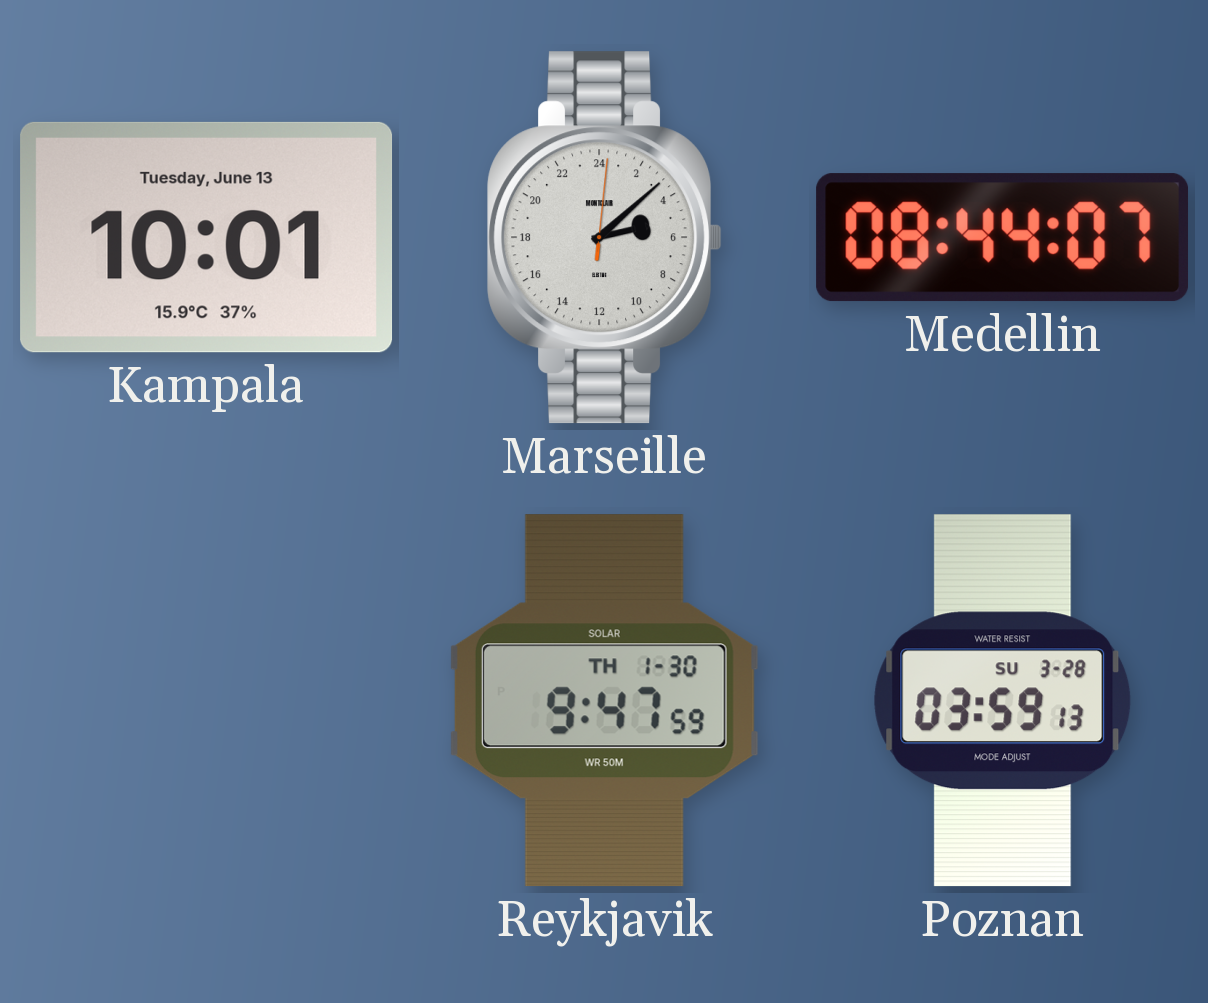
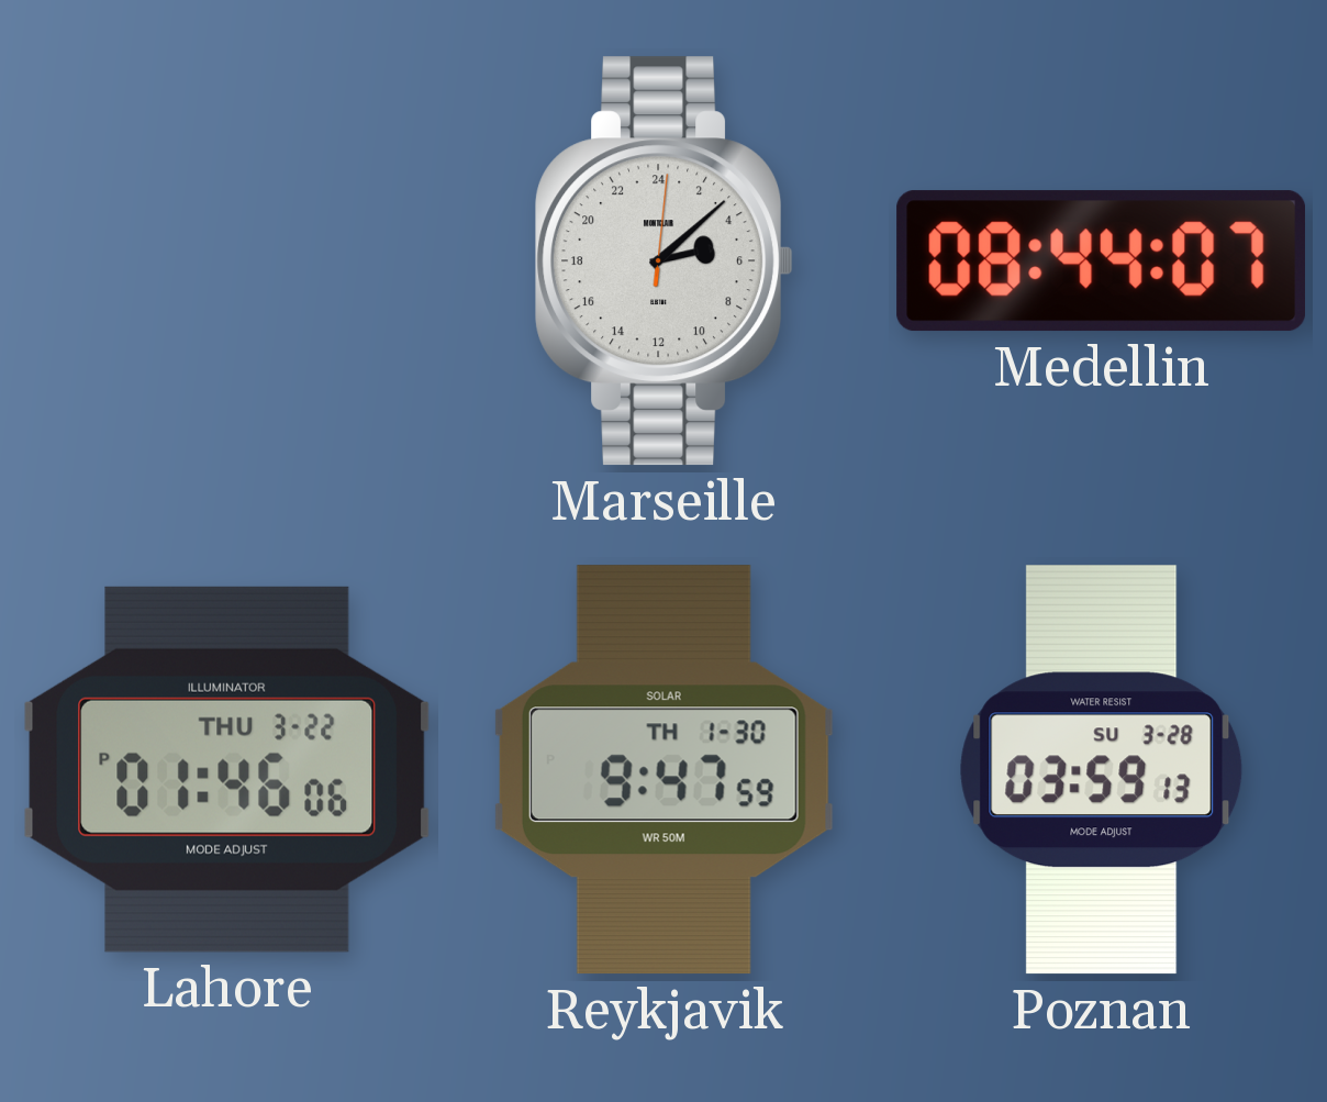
Kampala: 10:01 -> none
Lahore: none -> 01:46
